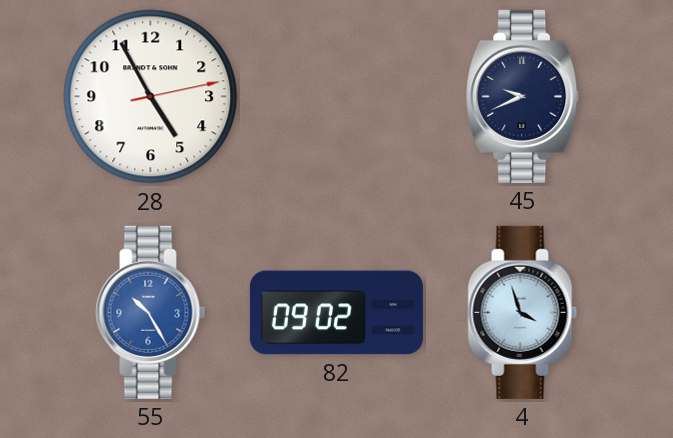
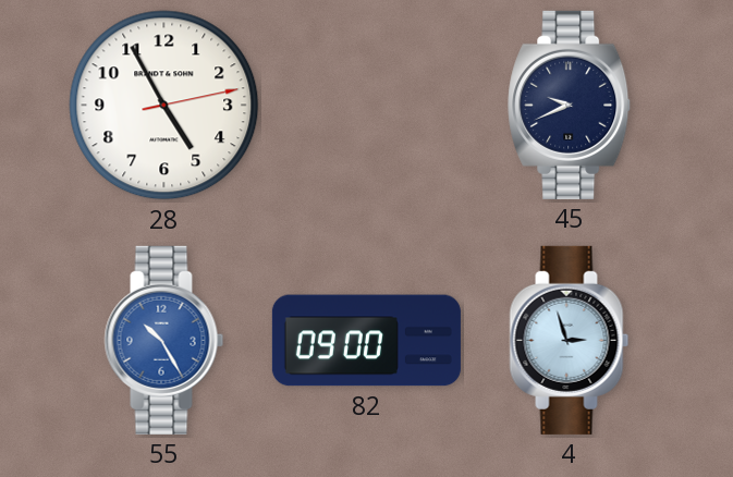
82: 09:02 -> 09:00
4: 3:57 -> 2:57
